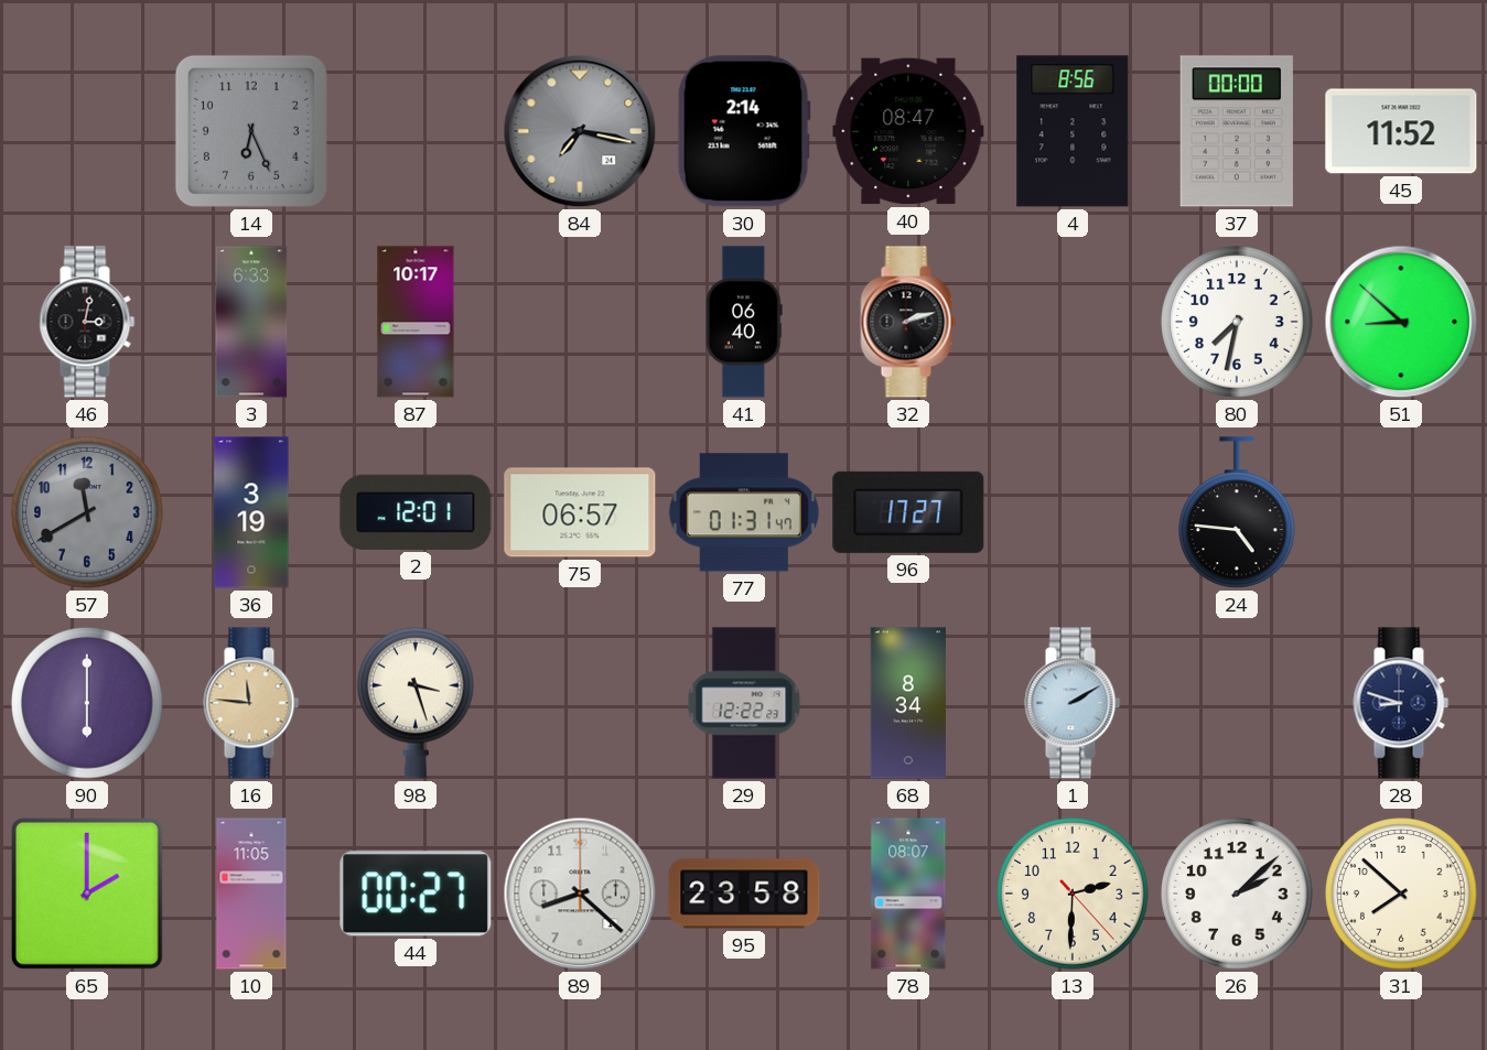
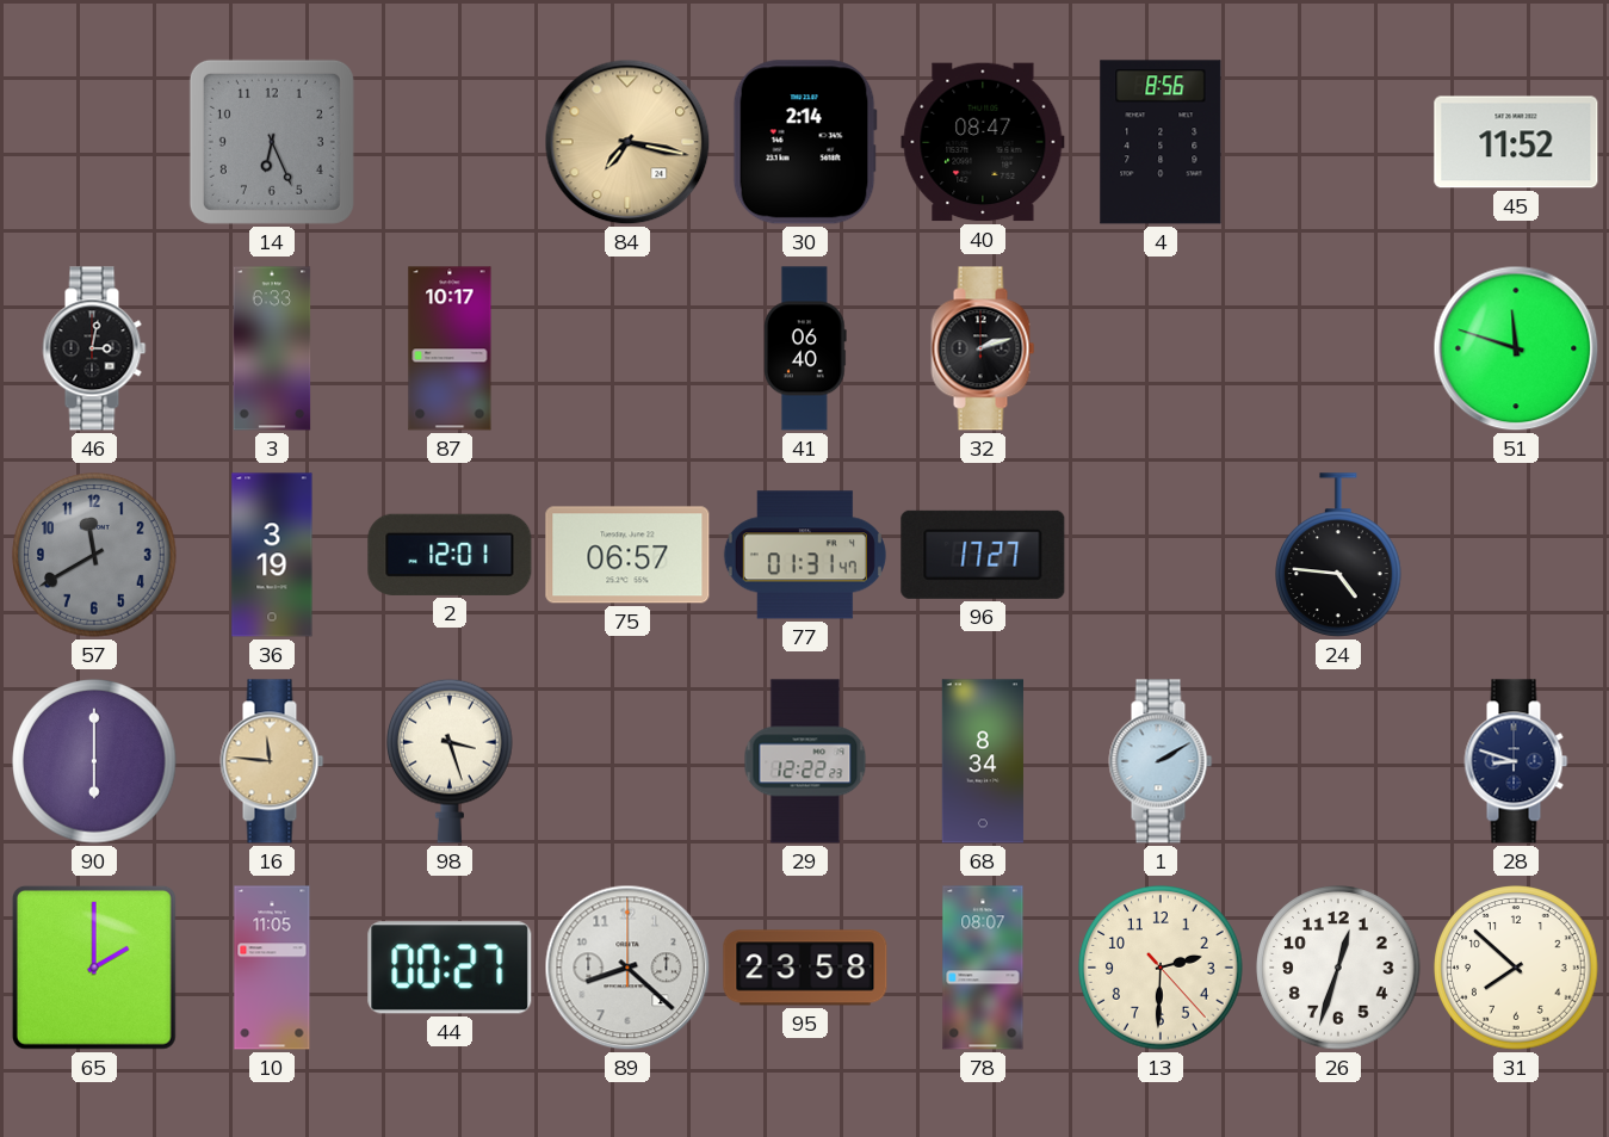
84 dial: grey -> champagne
37: 00:00 -> none
80: 7:32 -> none
51: 8:52 -> 11:48
26: 2:08 -> 12:33
